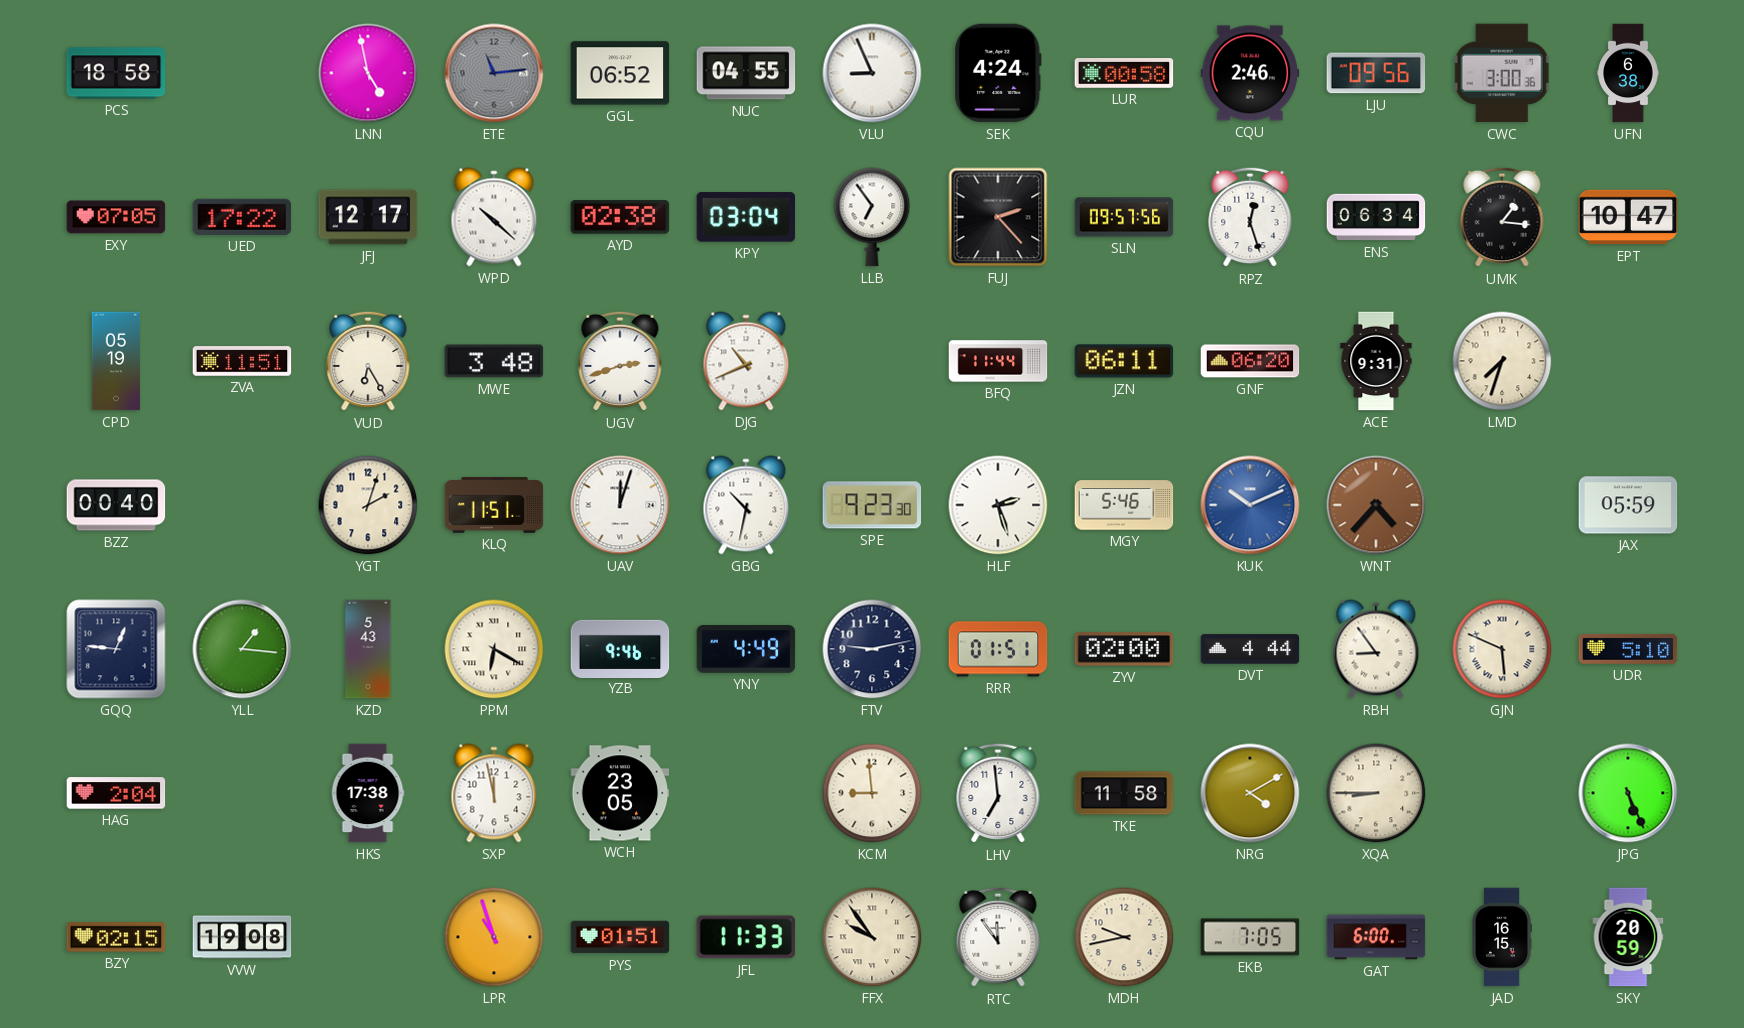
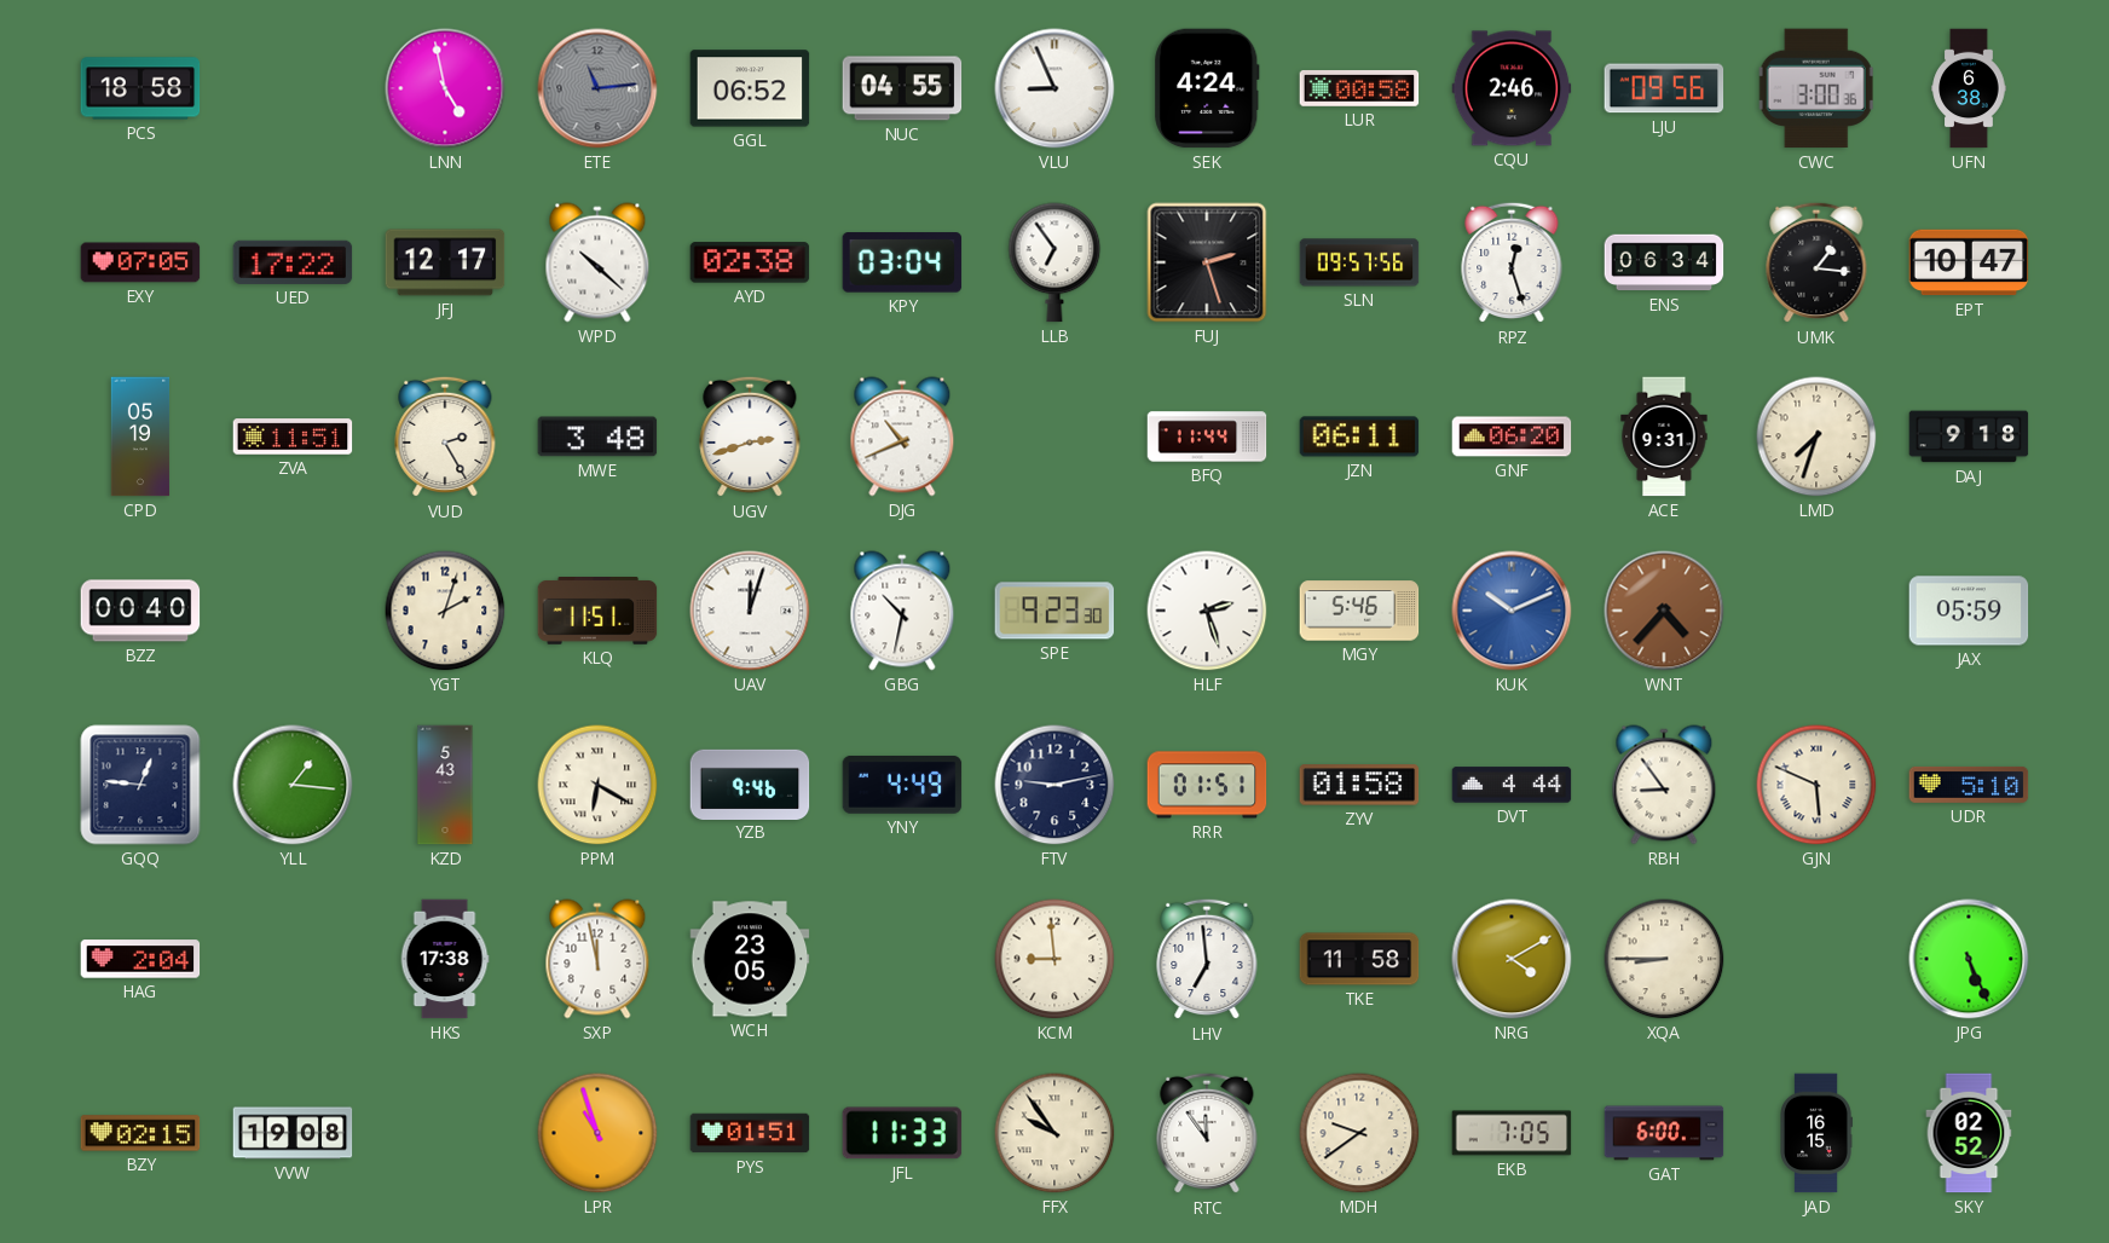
FUJ: 2:23 -> 2:27
VUD: 6:25 -> 2:25
DAJ: none -> 9:18
ZYV: 02:00 -> 01:58
MDH: 9:43 -> 9:39
SKY: 20:59 -> 02:52
